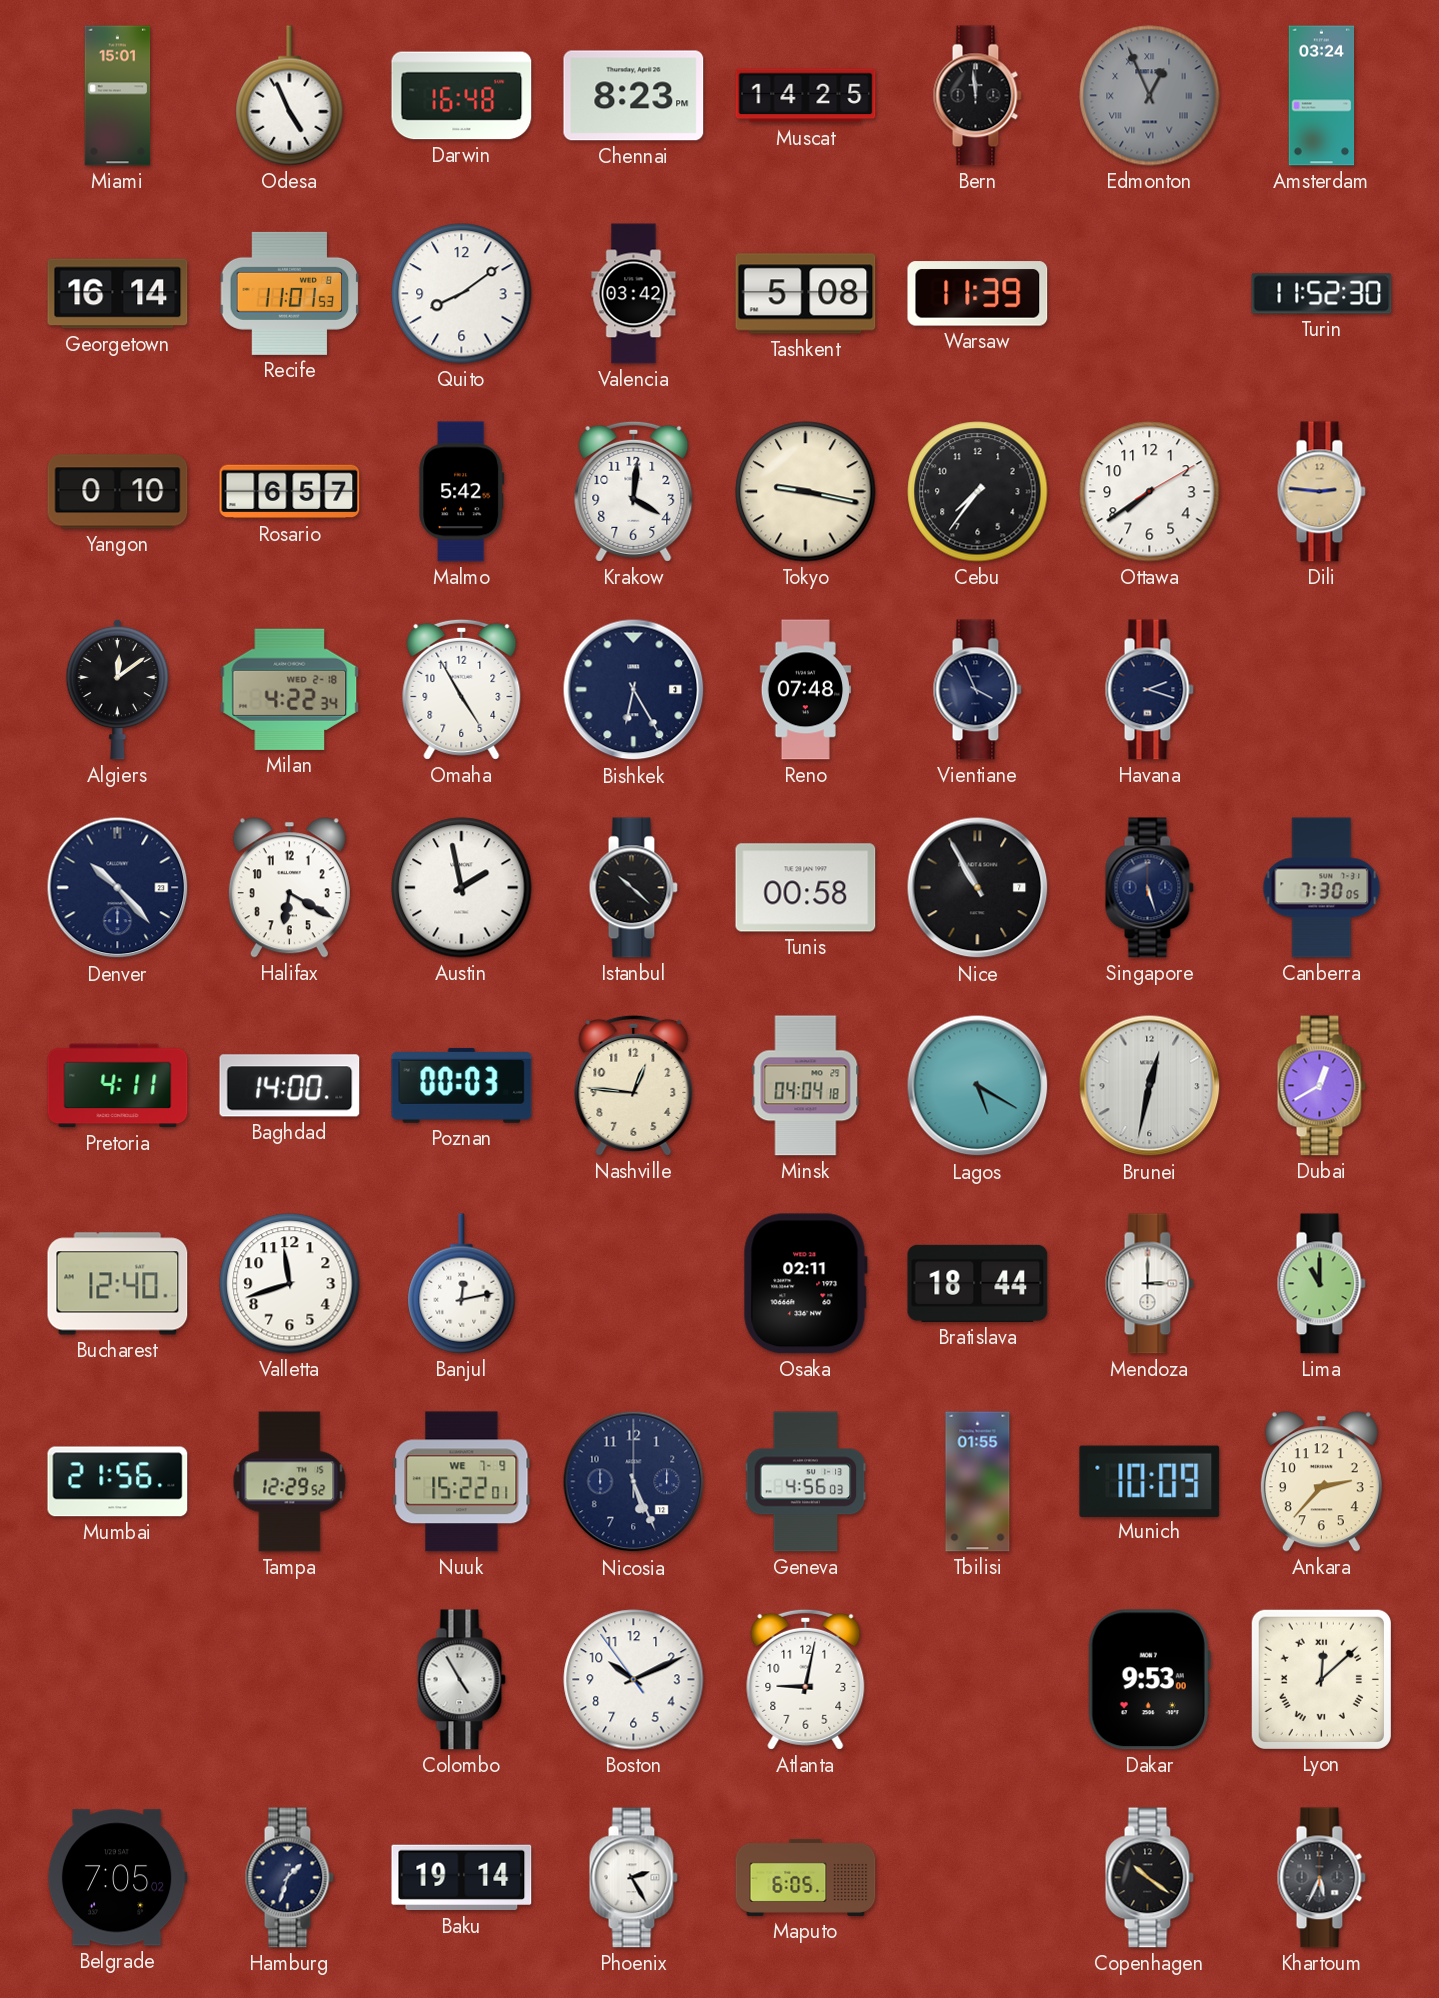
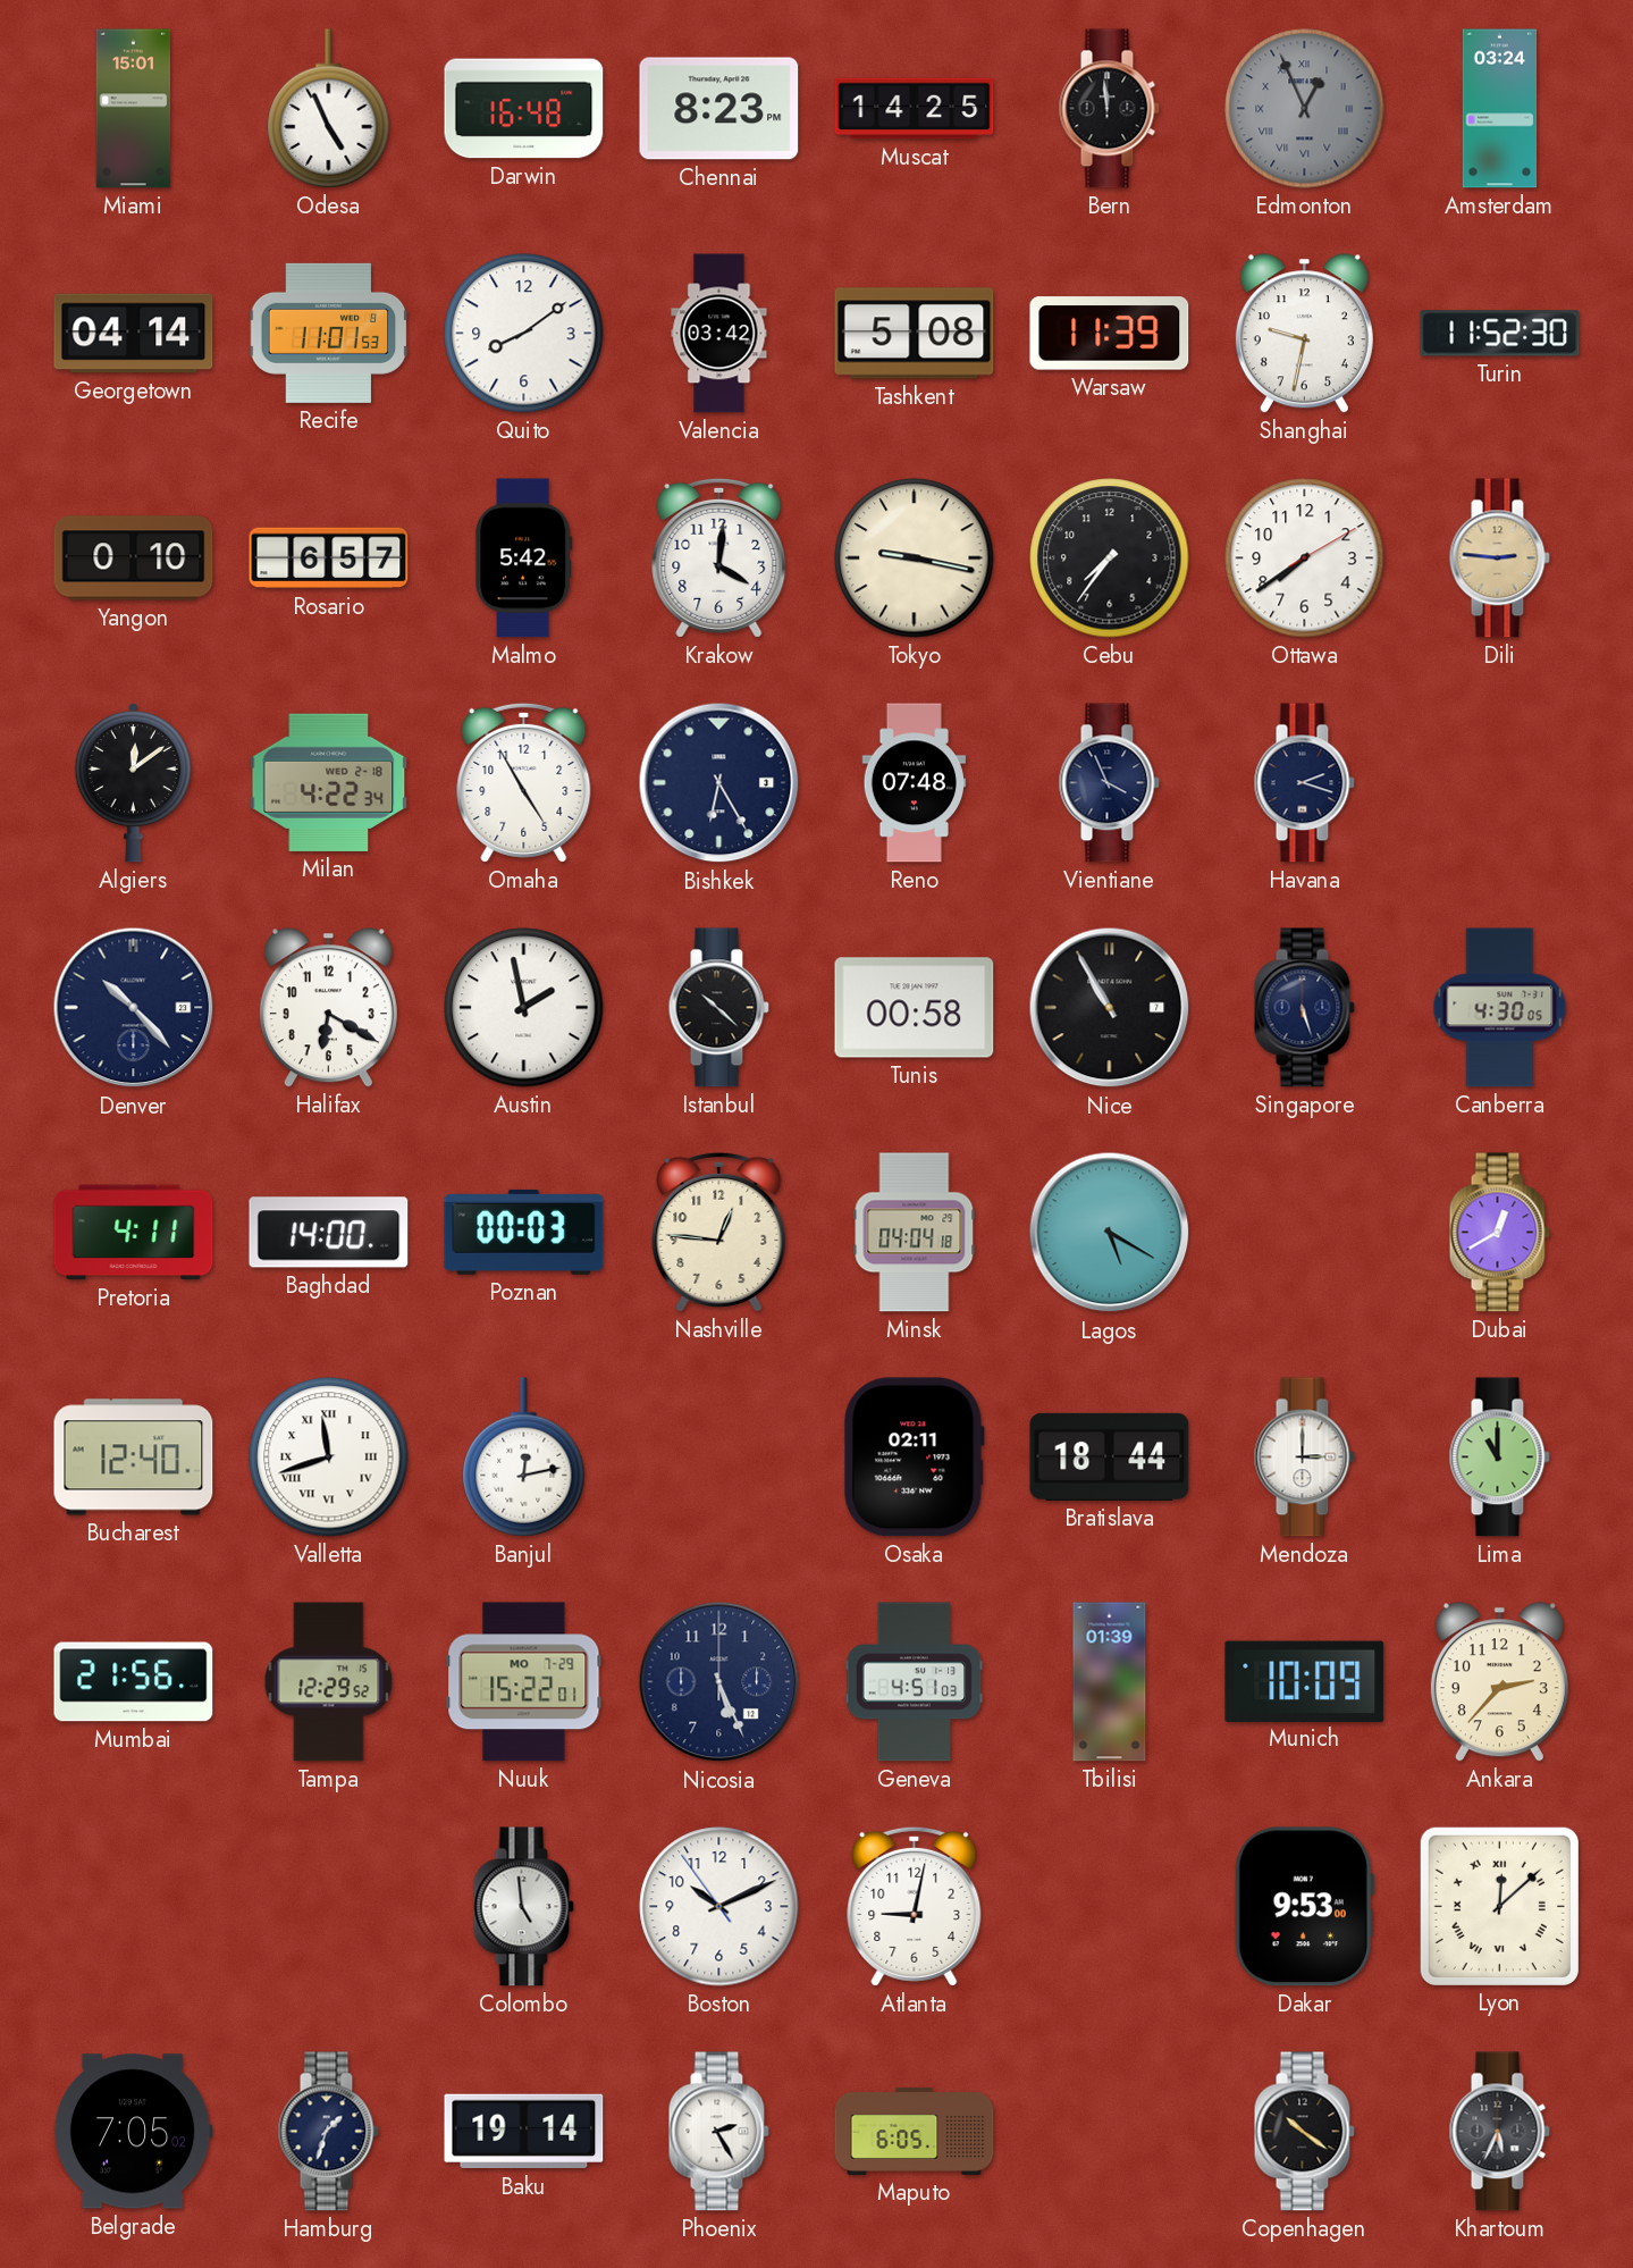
Georgetown: 16:14 -> 04:14
Shanghai: none -> 9:32
Canberra: 7:30 -> 4:30
Brunei: 12:32 -> none
Valletta numerals: Arabic -> Roman
Nuuk date: WE 7-9 -> MO 7-29
Geneva: 4:56 -> 4:51
Tbilisi: 01:55 -> 01:39
Colombo: 4:55 -> 4:59
